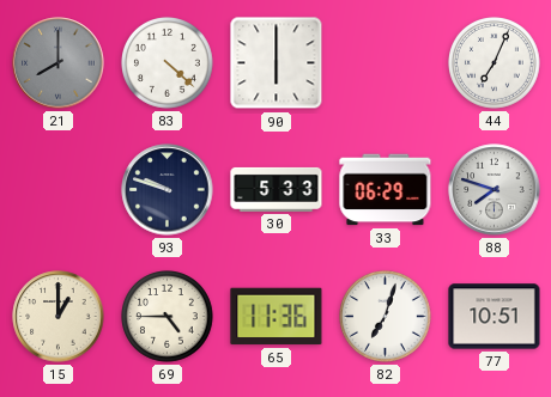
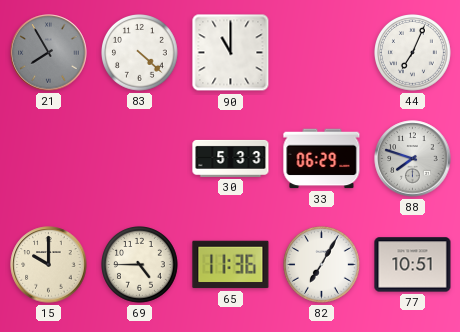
21: 8:00 -> 7:55
90: 6:00 -> 11:00
93: 9:48 -> none
15: 1:00 -> 10:00
82: 7:03 -> 7:05
